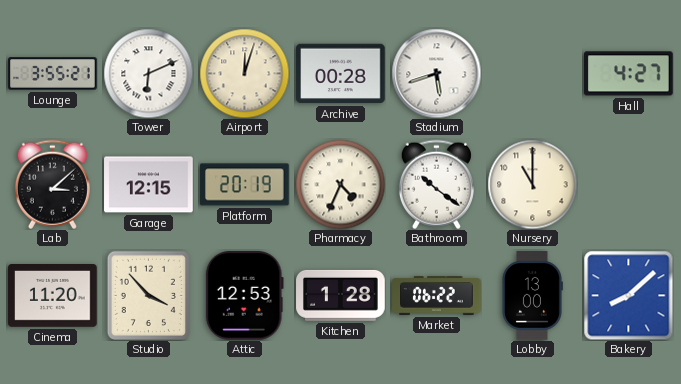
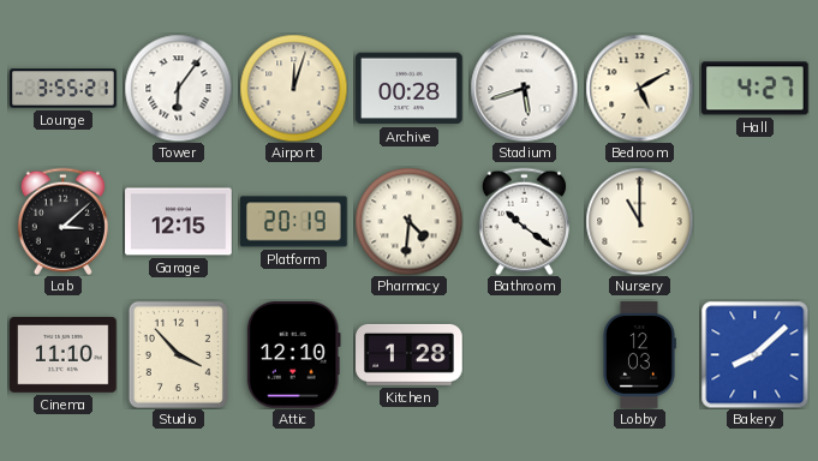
Tower: 6:11 -> 6:06
Bedroom: none -> 5:10
Pharmacy: 4:34 -> 4:31
Cinema: 11:20 -> 11:10
Attic: 12:53 -> 12:10
Market: 06:22 -> none
Lobby: 13:00 -> 12:03
